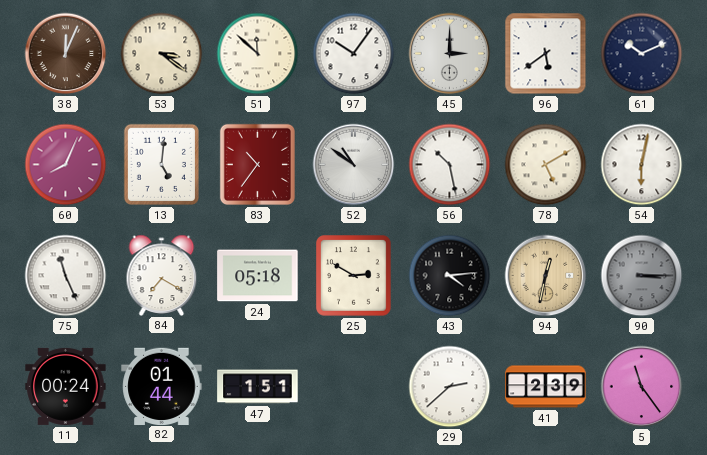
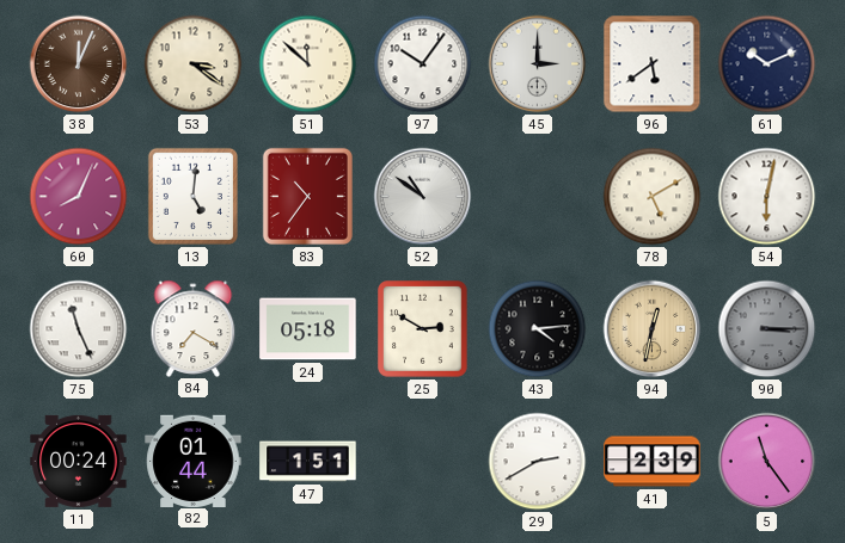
56: 10:28 -> none
29: 2:38 -> 2:40
